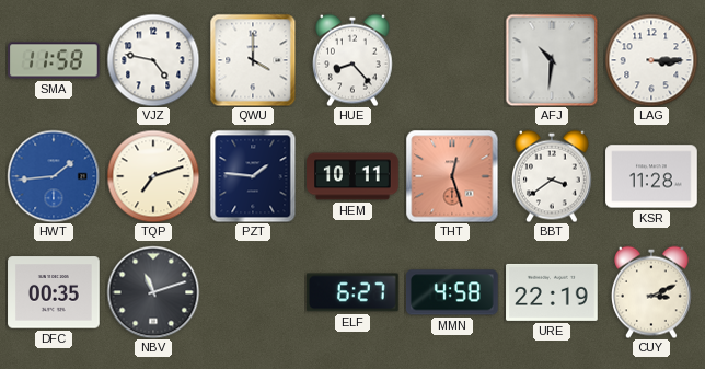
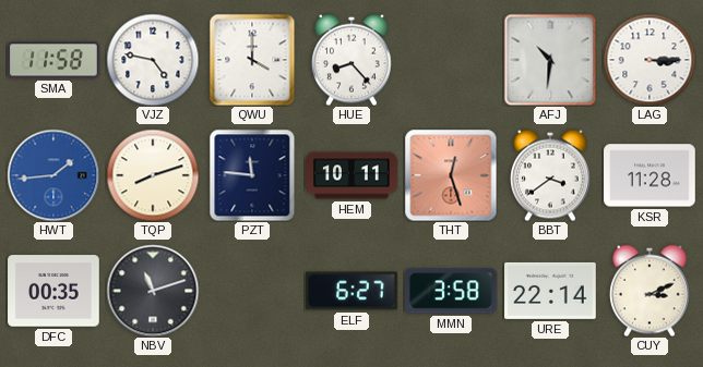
TQP: 7:12 -> 8:12
PZT: 1:46 -> 11:46
MMN: 4:58 -> 3:58
URE: 22:19 -> 22:14
